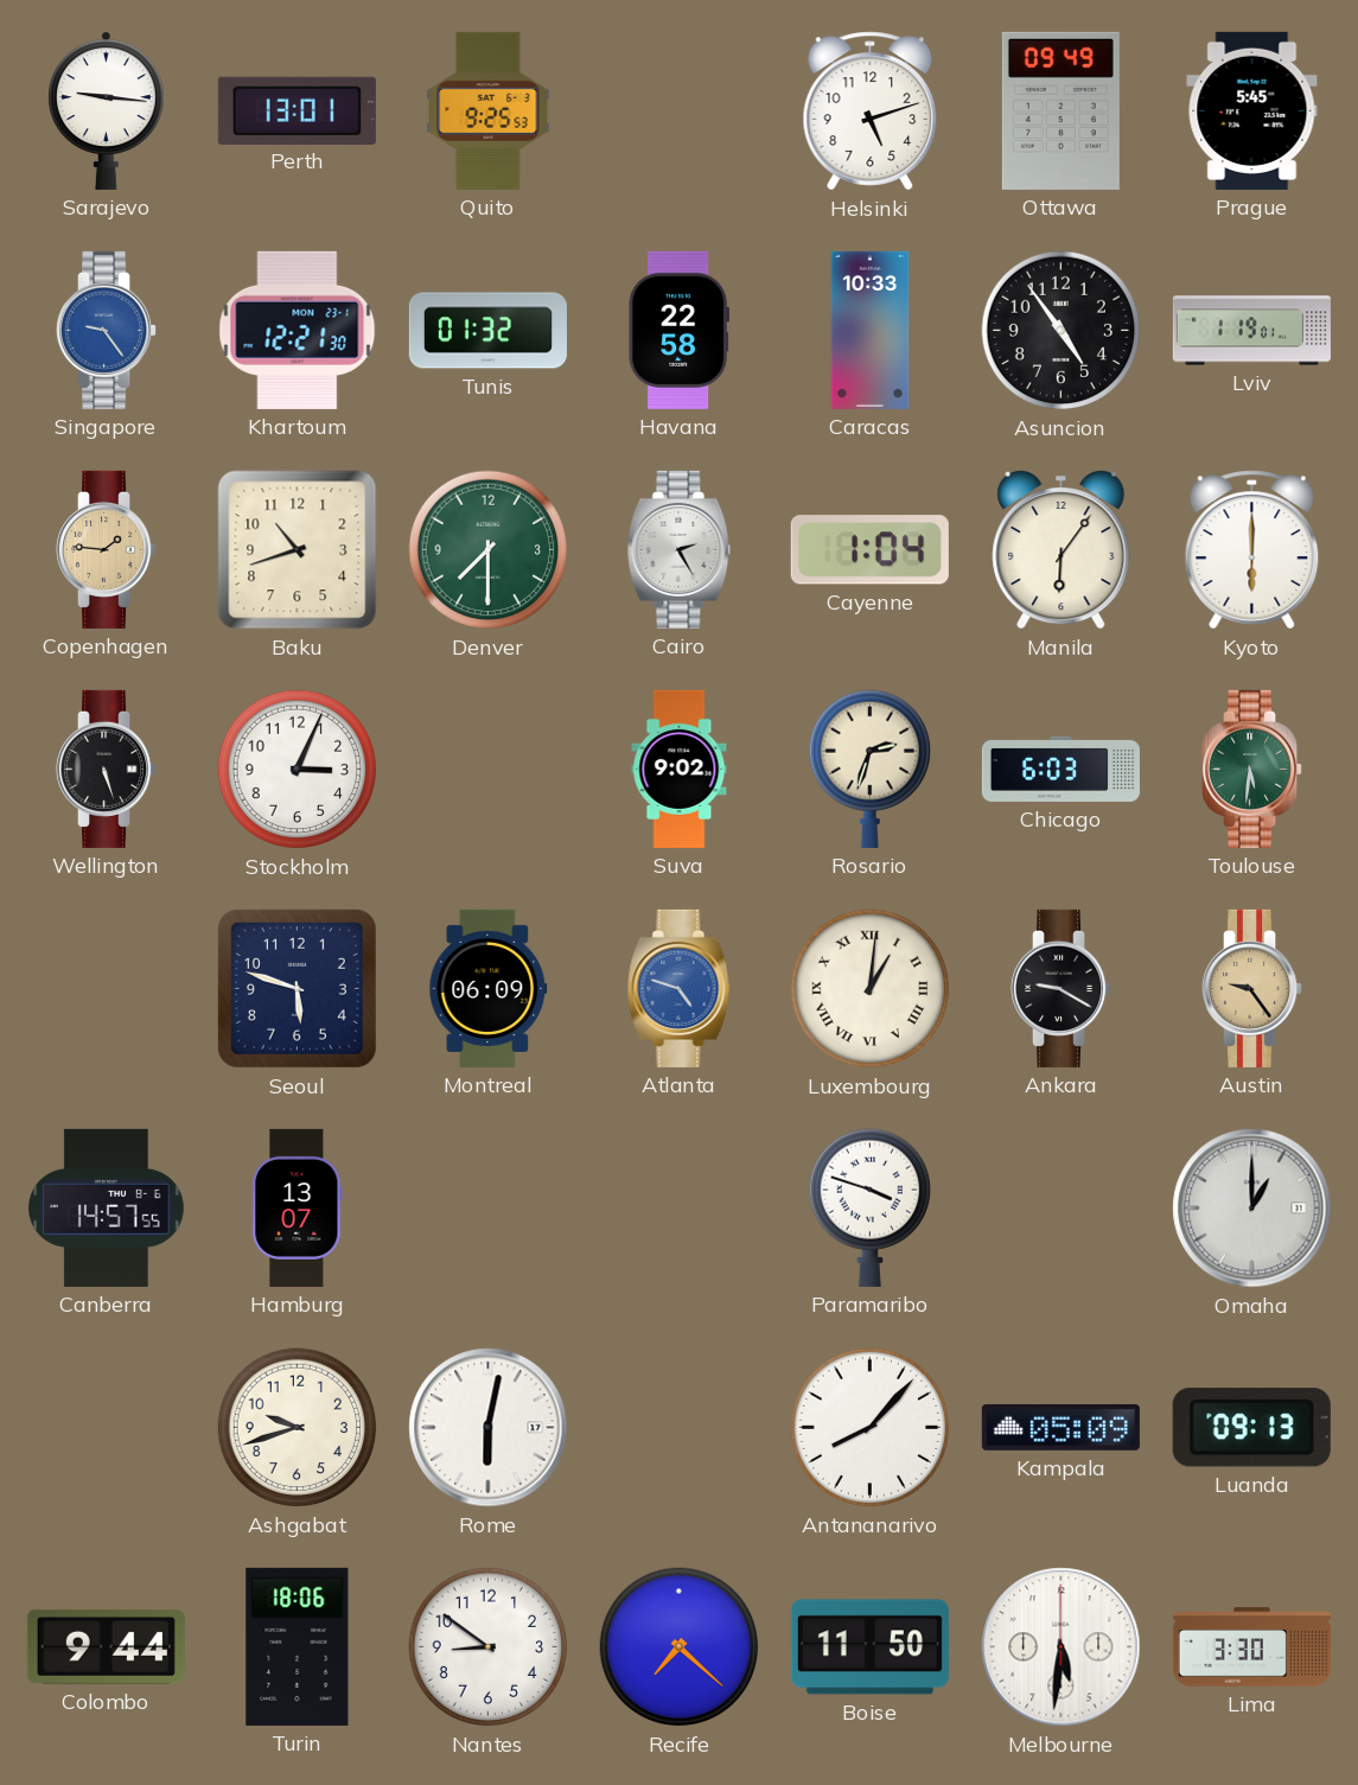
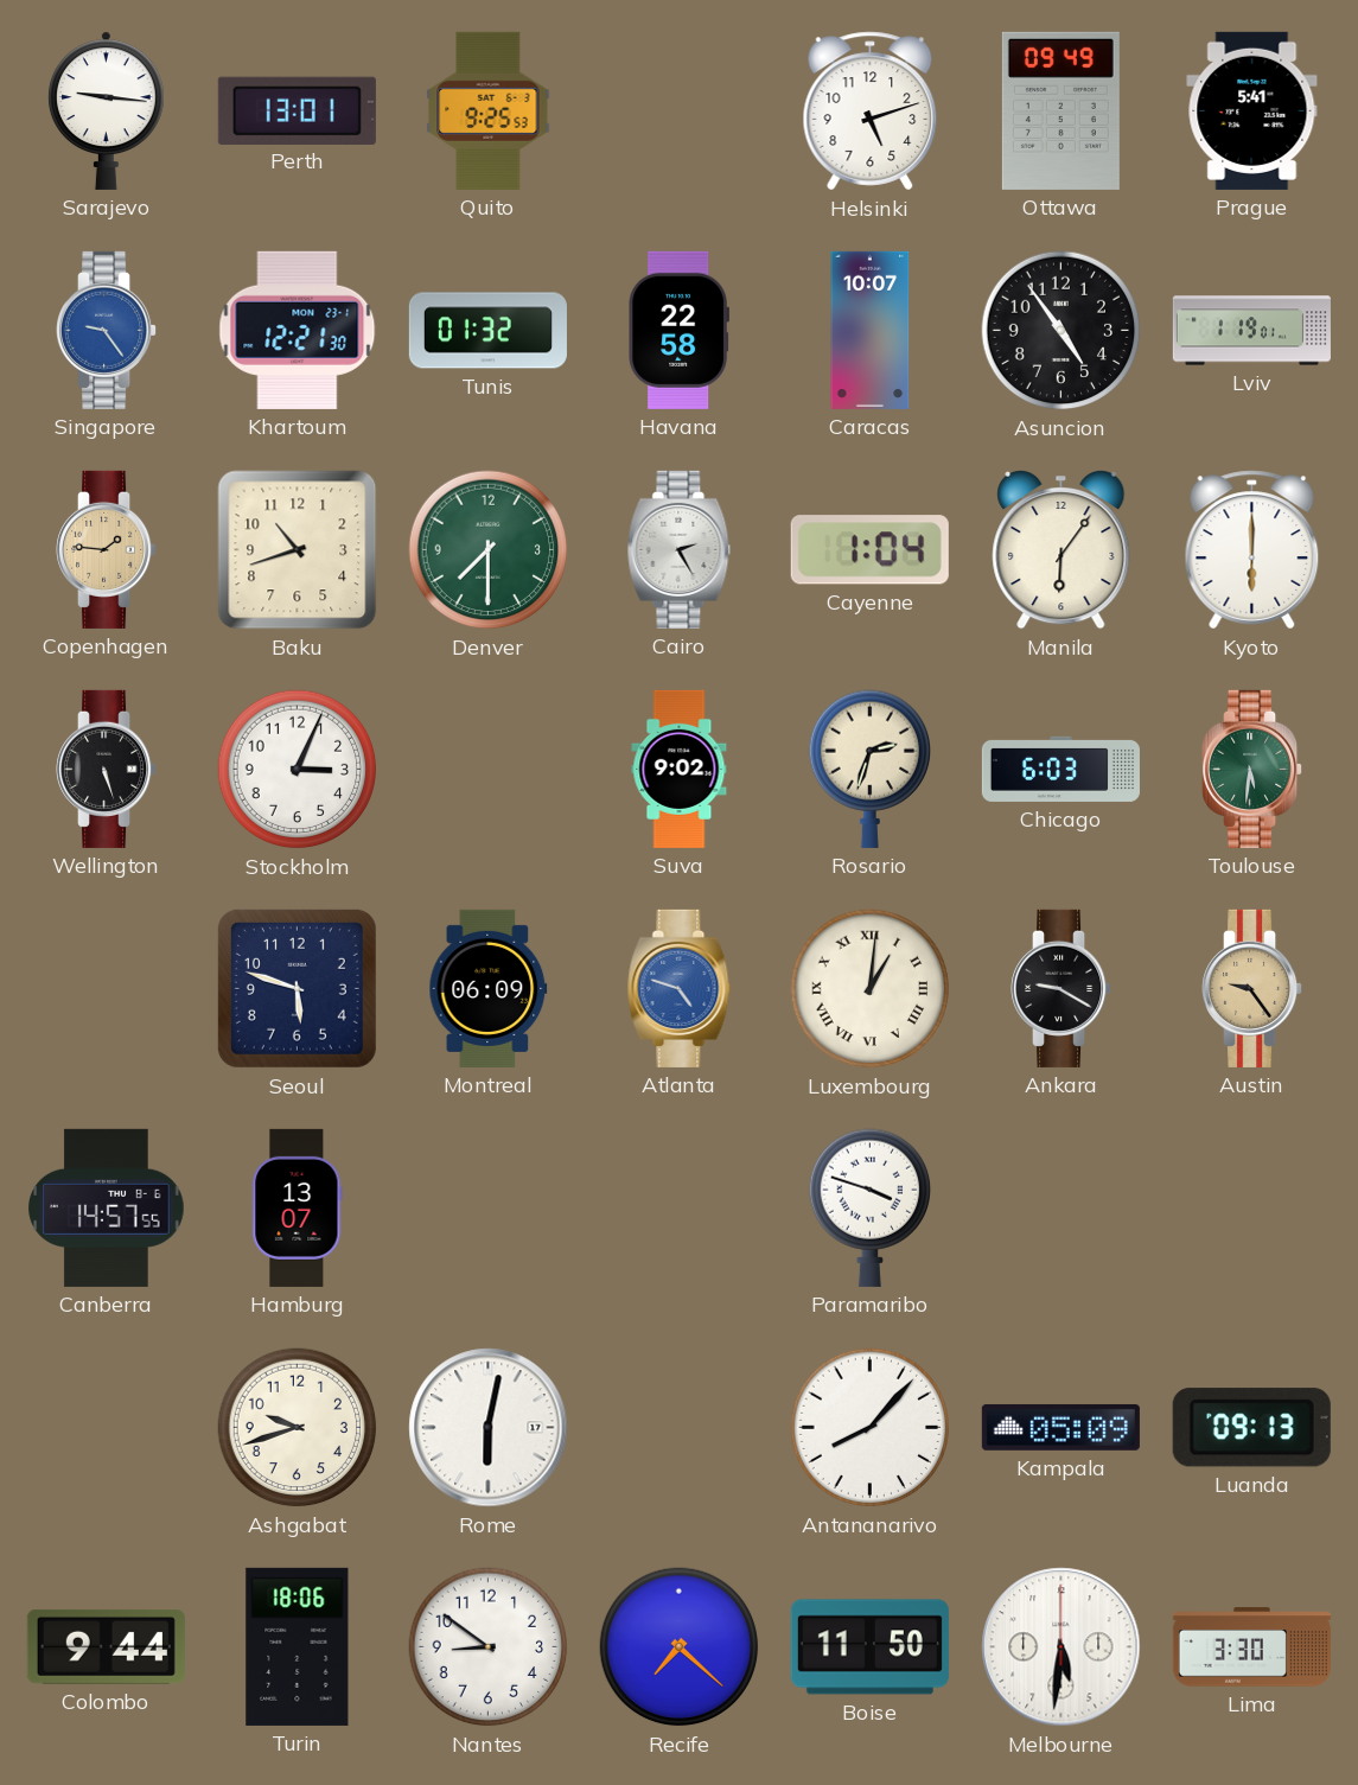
Prague: 5:45 -> 5:41
Caracas: 10:33 -> 10:07
Omaha: 1:00 -> none
